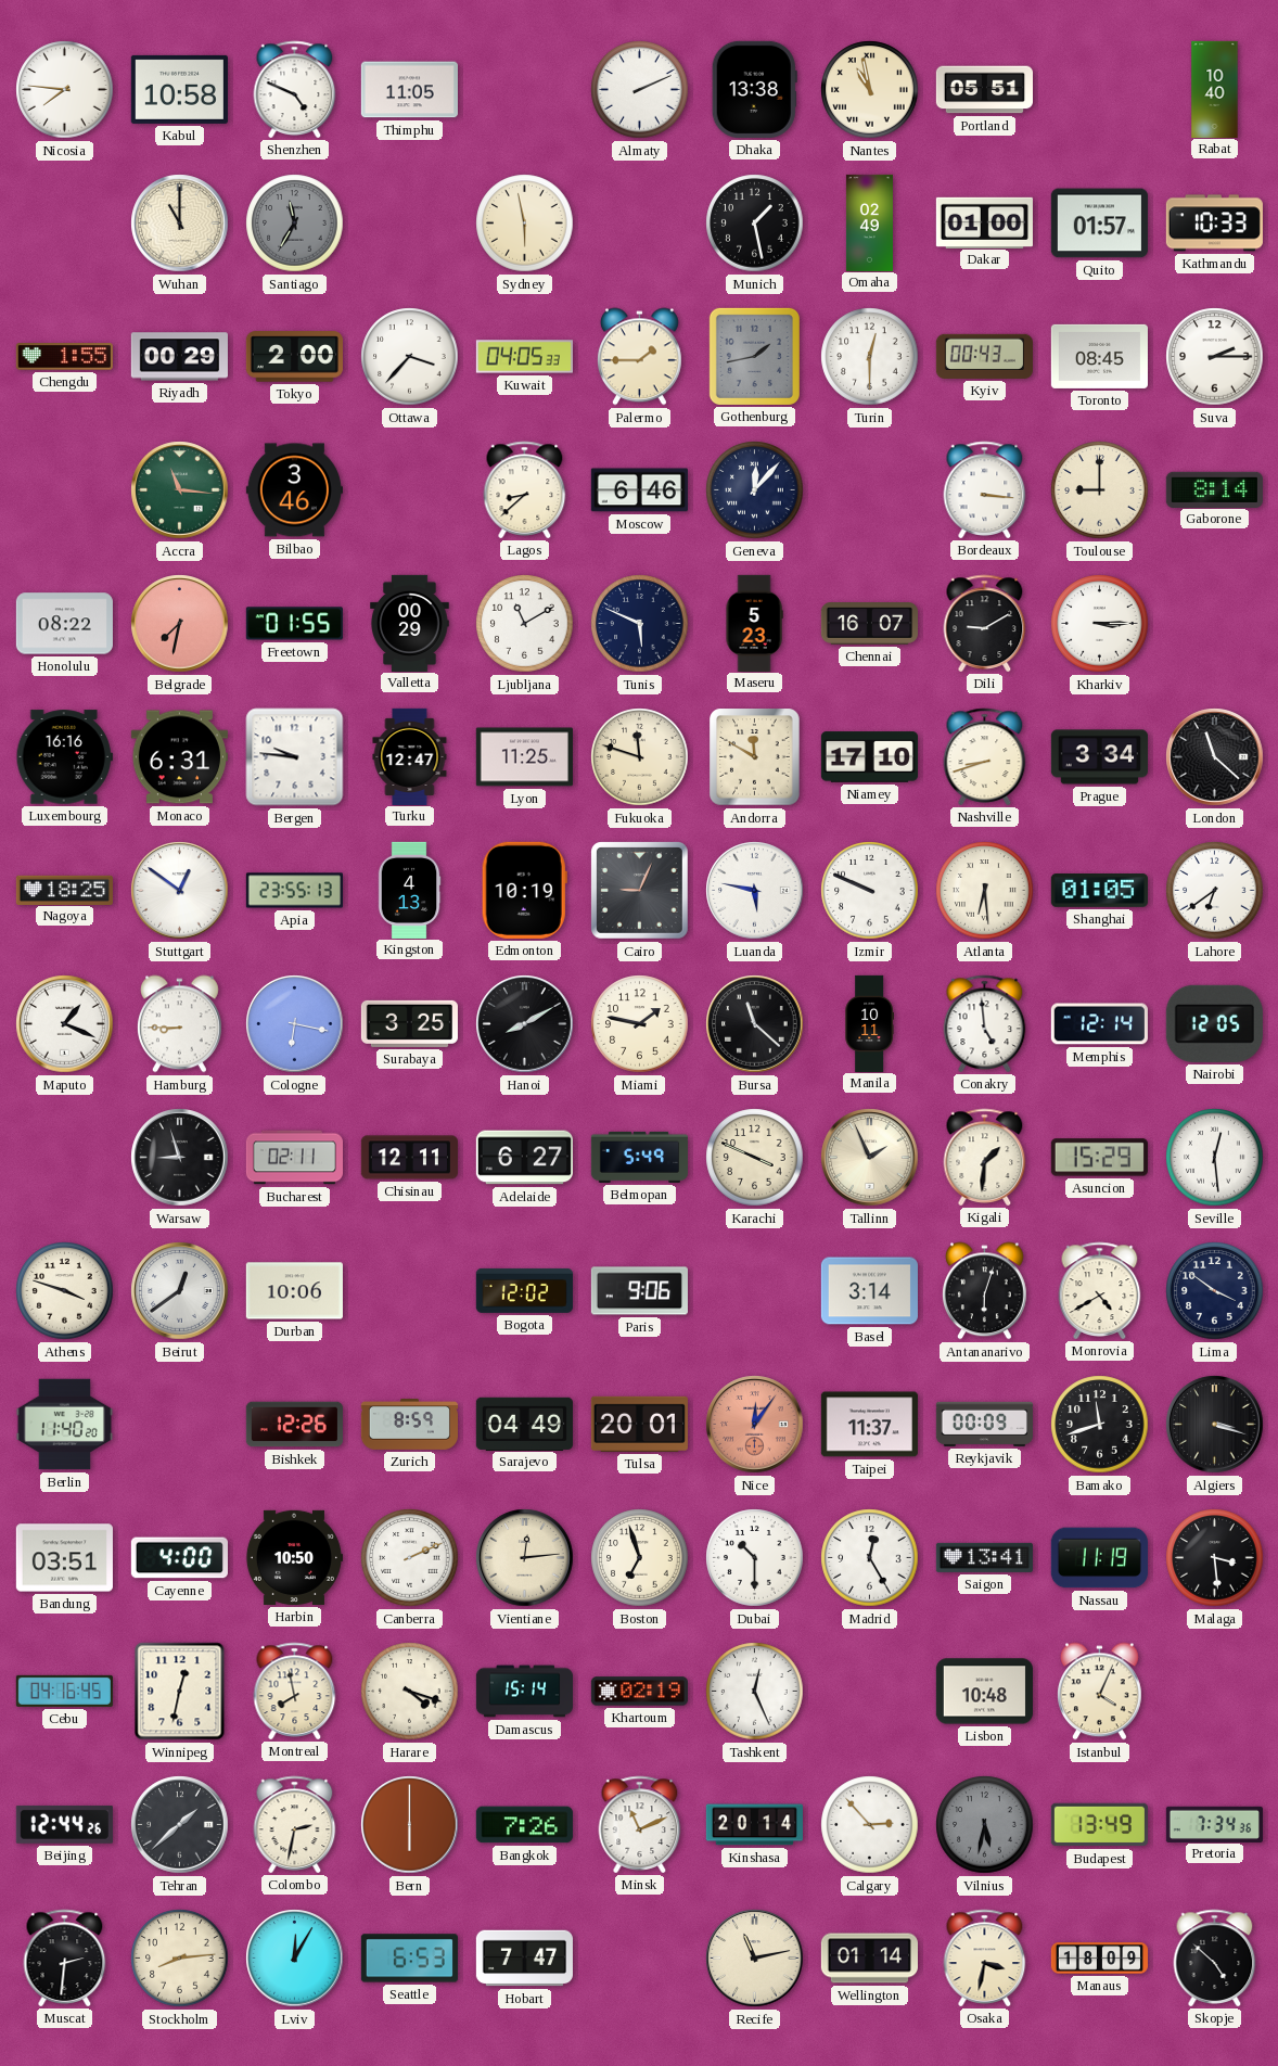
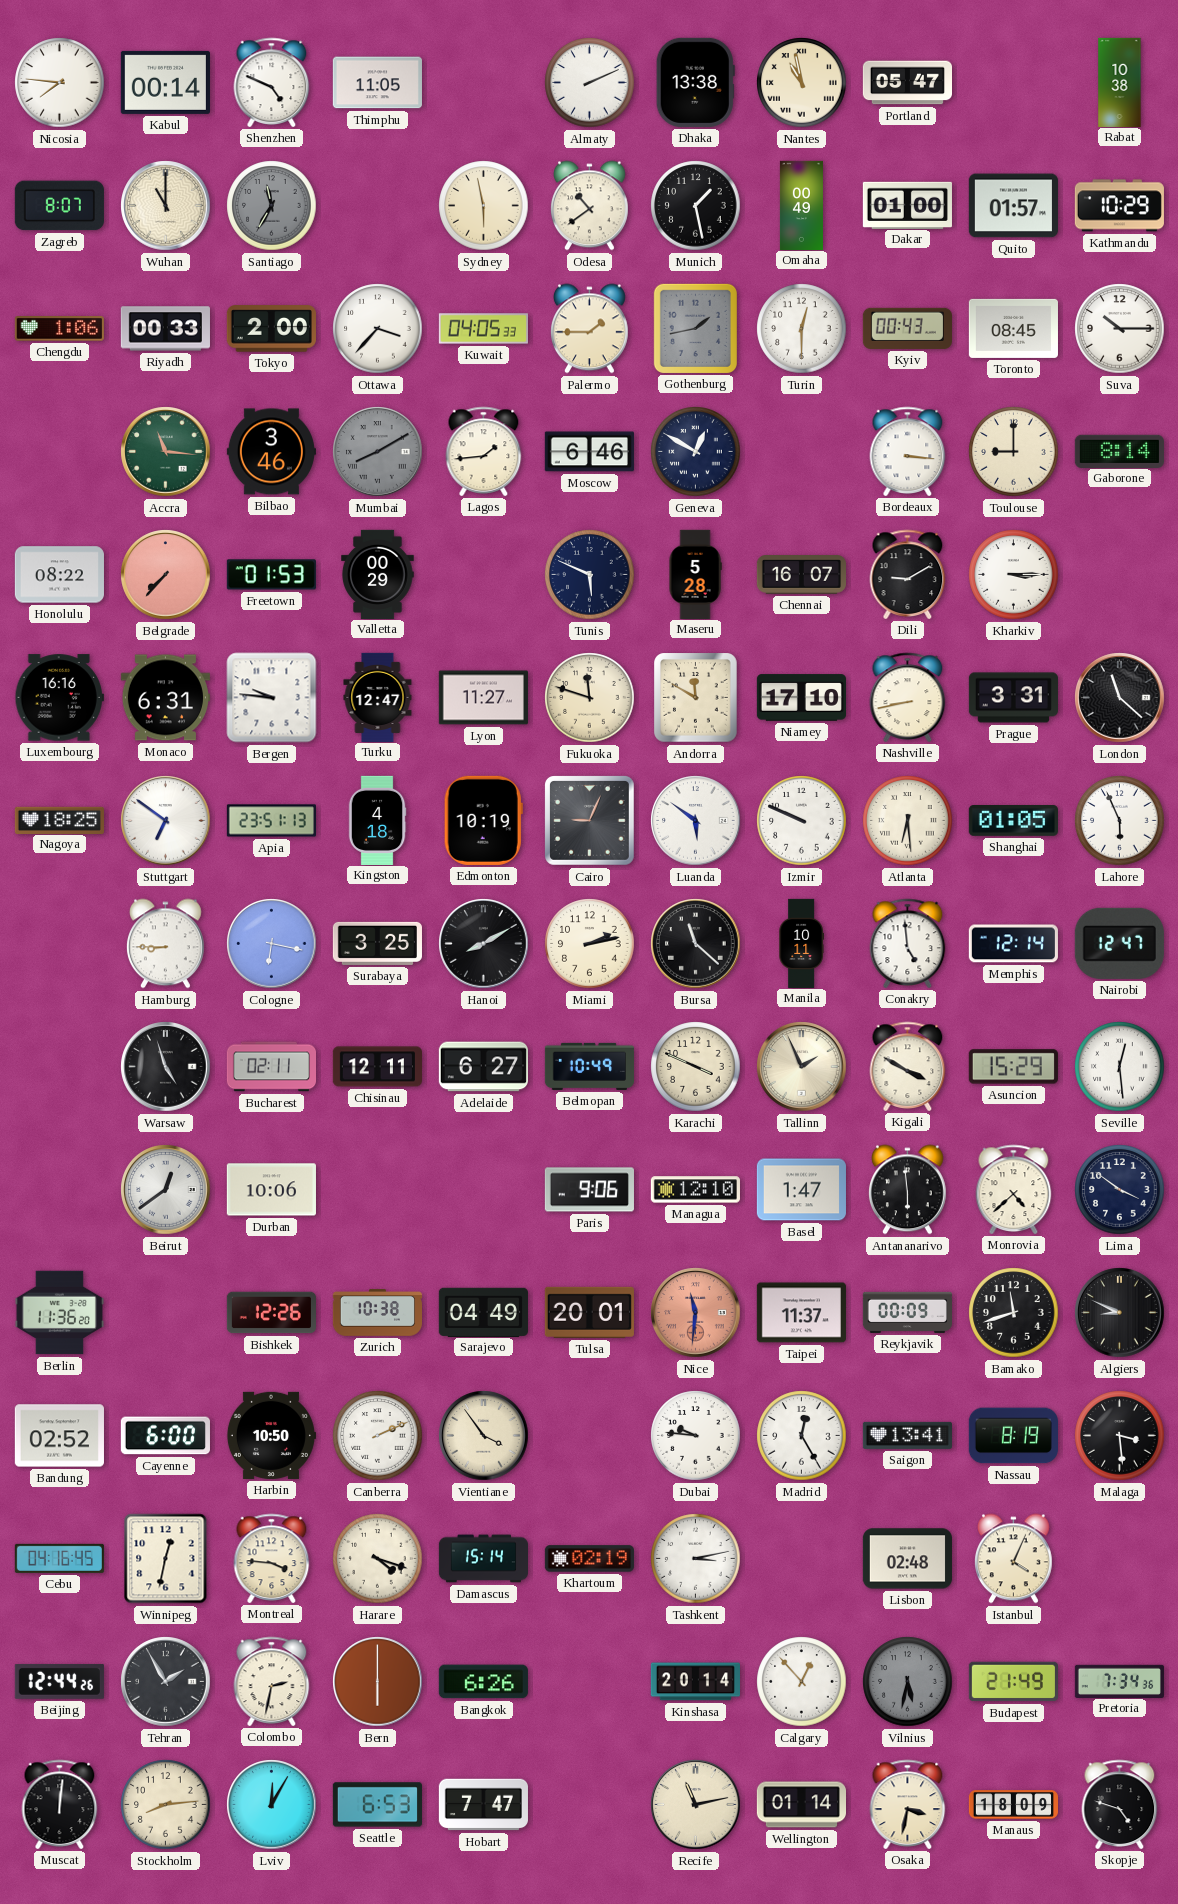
Kabul: 10:58 -> 00:14
Portland: 05:51 -> 05:47
Rabat: 10:40 -> 10:38
Zagreb: none -> 8:07
Odesa: none -> 10:39
Omaha: 02:49 -> 00:49
Kathmandu: 10:33 -> 10:29
Chengdu: 1:55 -> 1:06
Riyadh: 00:29 -> 00:33
Suva: 2:15 -> 10:15
Mumbai: none -> 8:10
Lagos: 8:38 -> 1:44
Geneva: 12:07 -> 12:50
Belgrade: 7:32 -> 7:37
Freetown: 01:55 -> 01:53
Ljubljana: 11:10 -> none
Maseru: 5:23 -> 5:28
Lyon: 11:25 -> 11:27
Nashville: 8:42 -> 8:43
Prague: 3:34 -> 3:31
Stuttgart: 12:51 -> 6:51
Apia: 23:55 -> 23:51
Kingston: 4:13 -> 4:18
Luanda: 5:47 -> 5:51
Lahore: 6:39 -> 5:56
Maputo: 1:19 -> none
Miami: 1:47 -> 2:13
Nairobi: 12:05 -> 12:47
Warsaw: 8:57 -> 4:57
Belmopan: 5:49 -> 10:49
Kigali: 1:31 -> 3:50
Athens: 3:48 -> none
Bogota: 12:02 -> none
Managua: none -> 12:10
Basel: 3:14 -> 1:47
Antananarivo: 6:03 -> 5:59
Monrovia: 4:40 -> 4:38
Berlin: 11:40 -> 11:36
Zurich: 8:59 -> 10:38
Nice: 12:06 -> 11:31
Algiers: 3:18 -> 8:49
Bandung: 03:51 -> 02:52
Cayenne: 4:00 -> 6:00
Vientiane: 12:14 -> 3:54
Boston: 6:57 -> none
Dubai: 10:30 -> 9:46
Nassau: 11:19 -> 8:19
Montreal: 7:58 -> 3:46
Tashkent: 12:26 -> 3:13
Lisbon: 10:48 -> 02:48
Tehran: 1:38 -> 1:55
Bangkok: 7:26 -> 6:26
Minsk: 11:11 -> none
Calgary: 2:53 -> 12:53
Budapest: 13:49 -> 21:49
Muscat: 2:31 -> 12:01
Skopje: 4:52 -> 4:48
